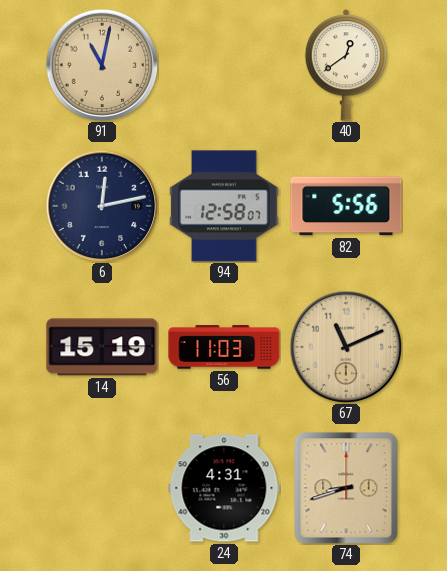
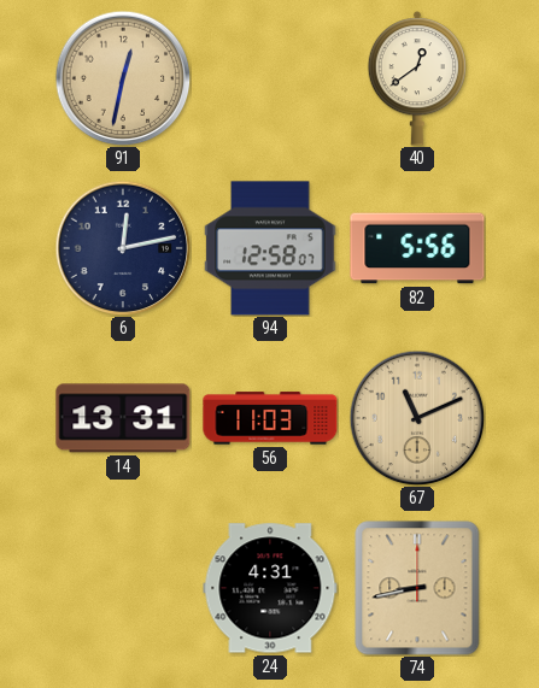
91: 11:02 -> 12:32
14: 15:19 -> 13:31
74: 8:42 -> 8:43
